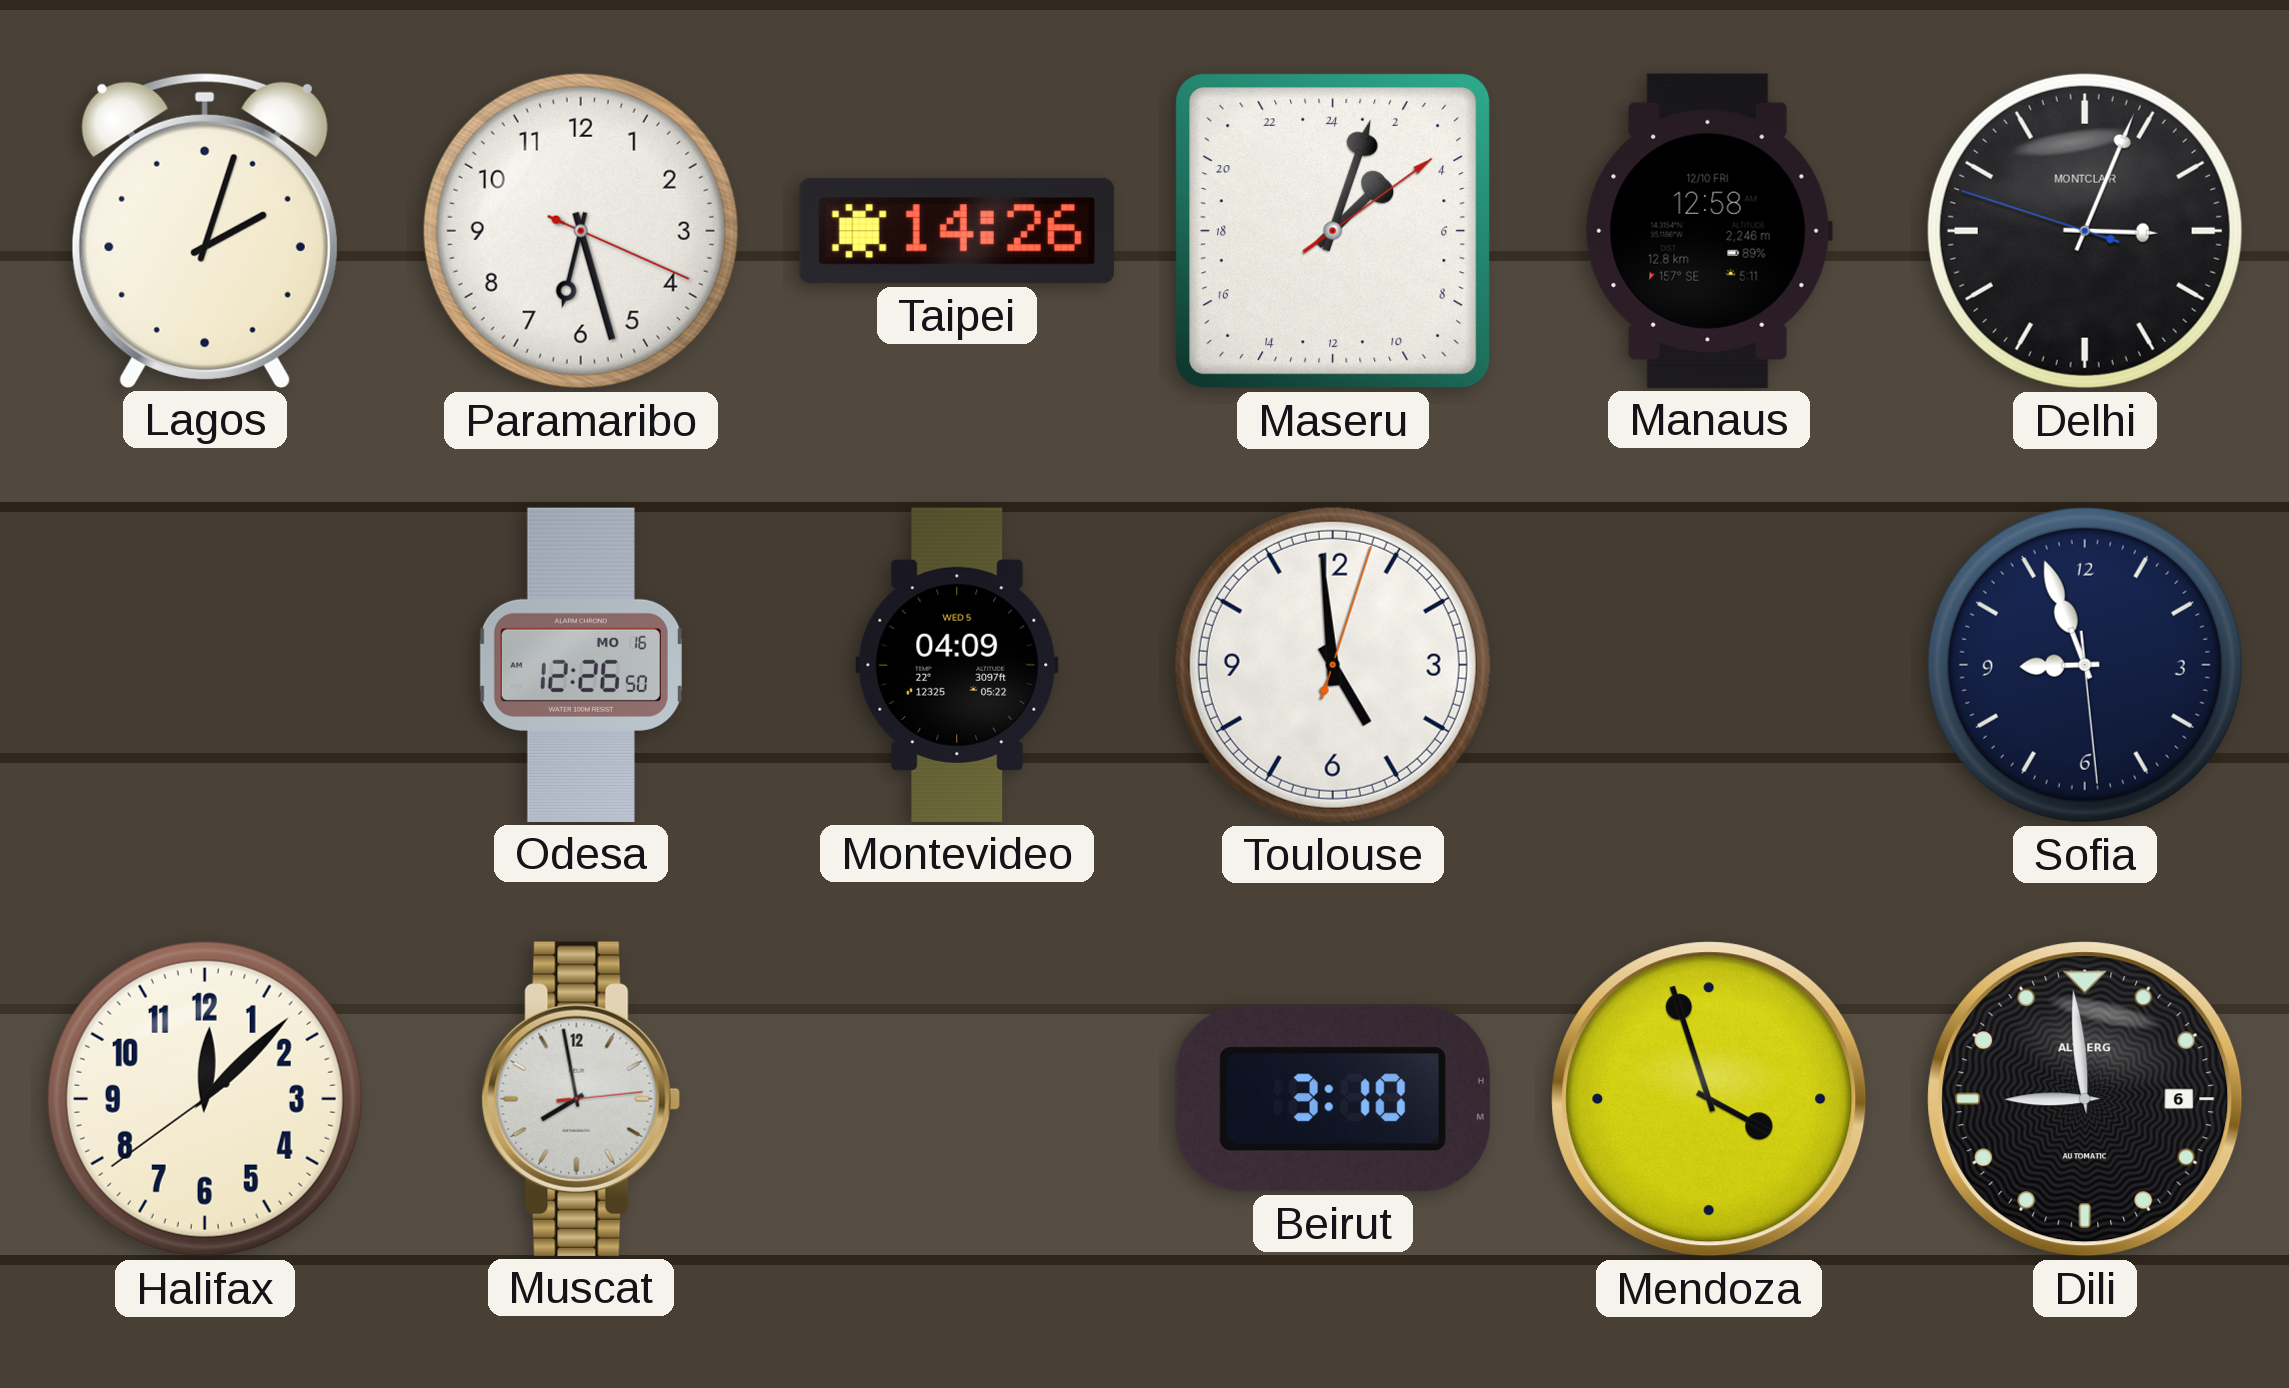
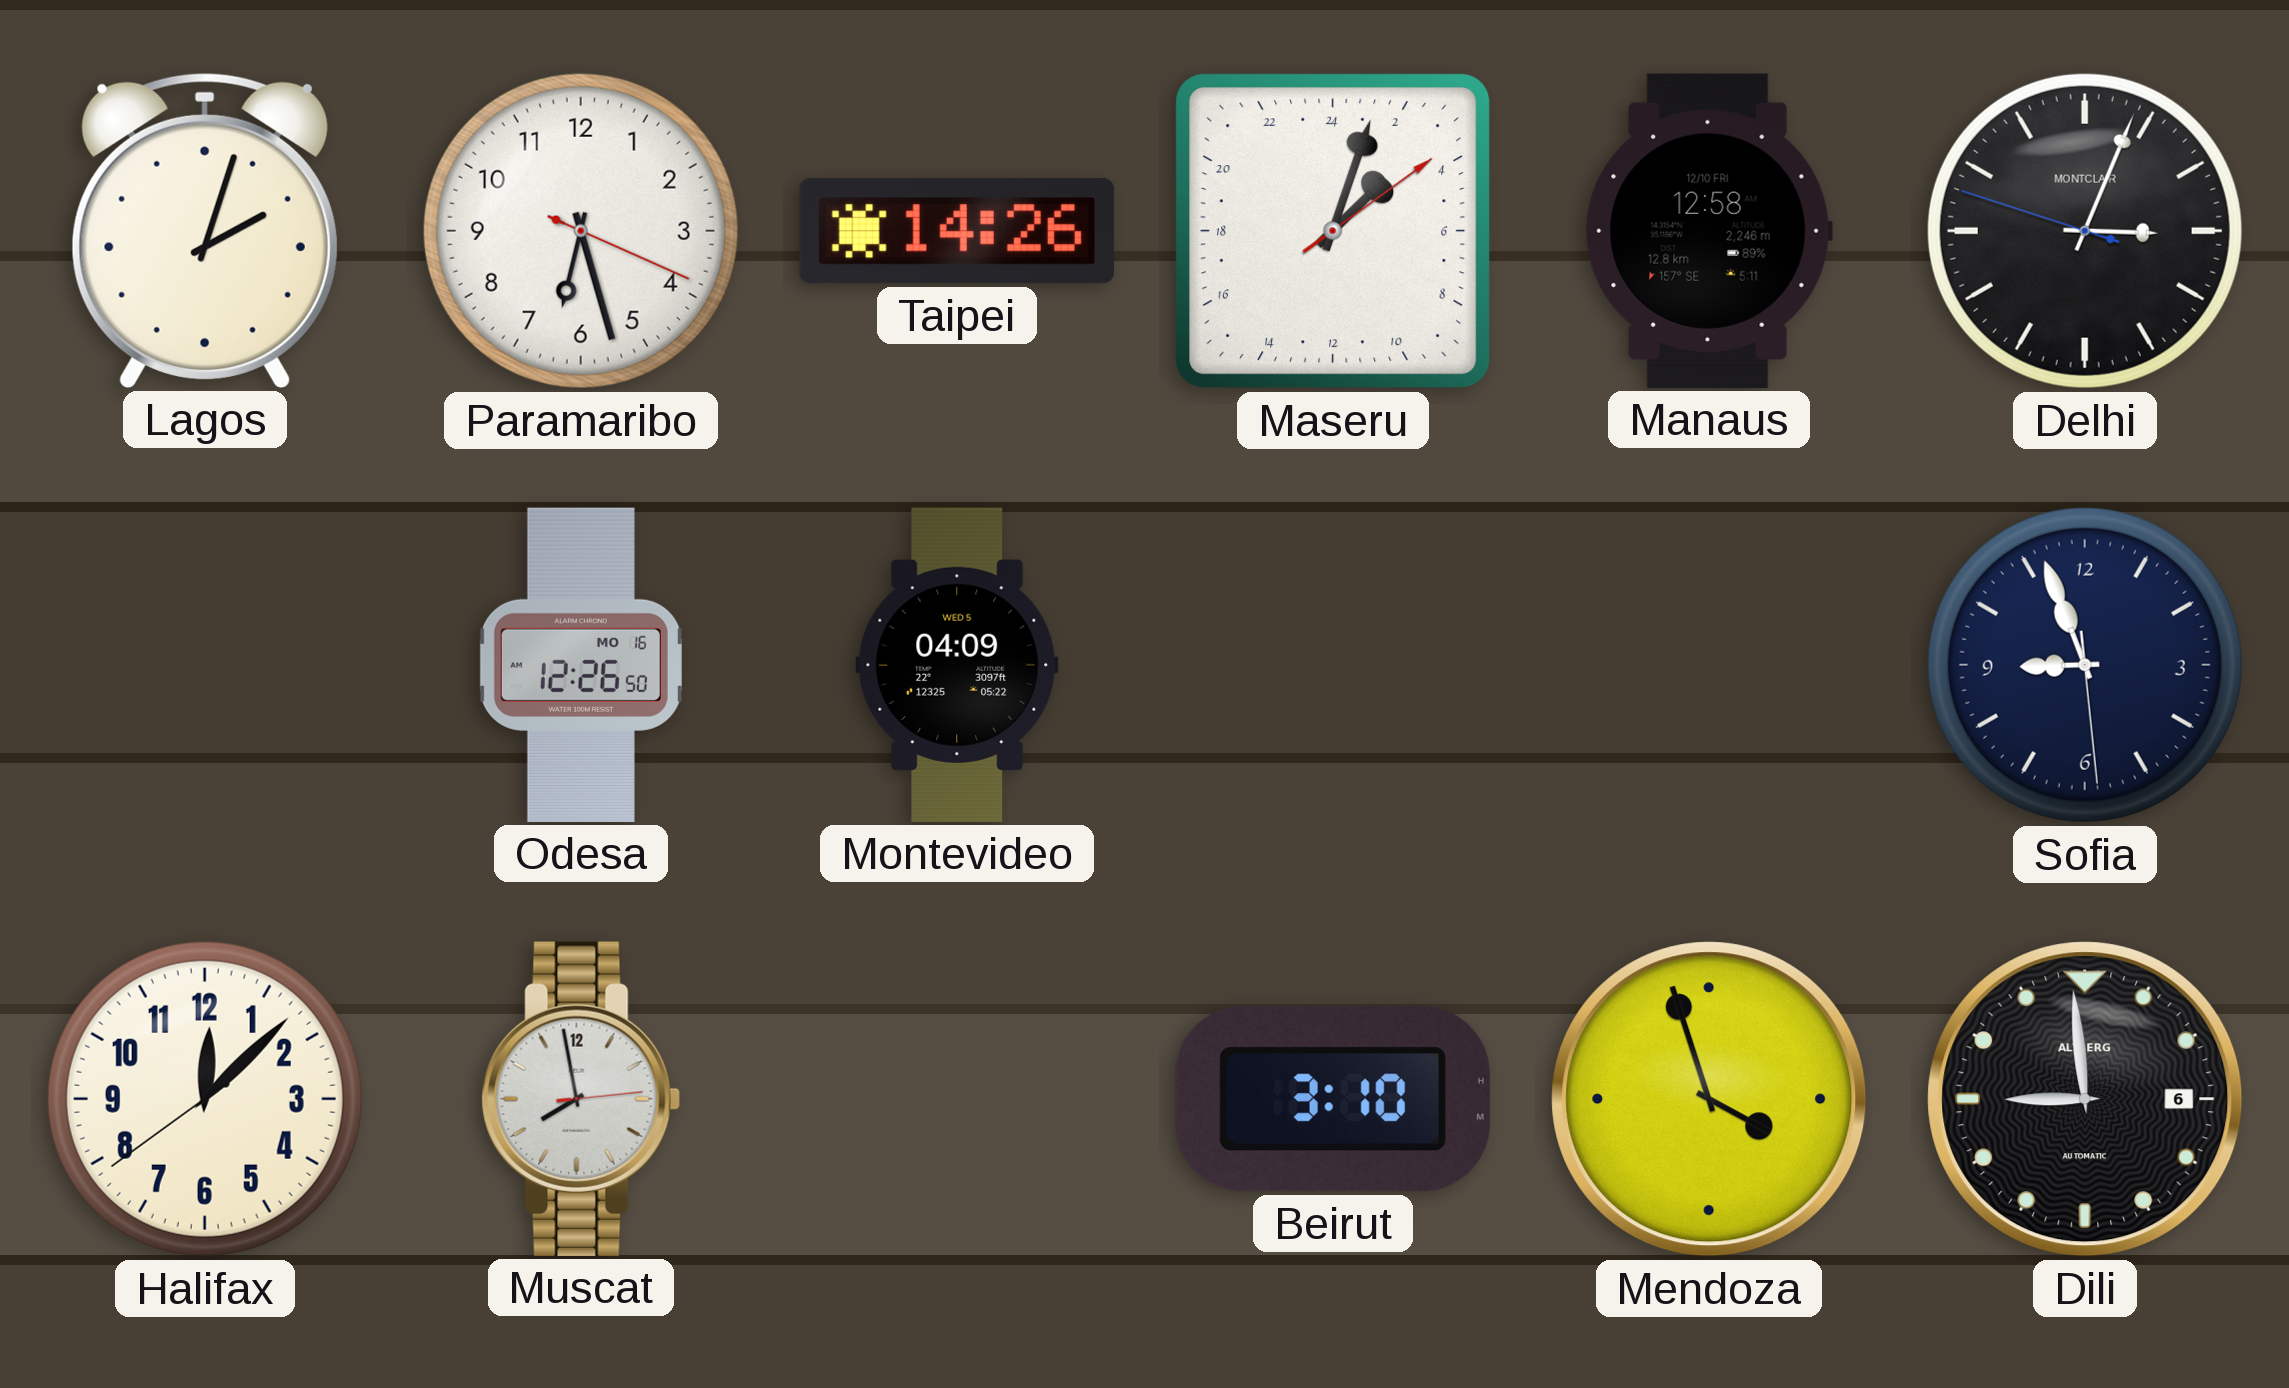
Toulouse: 4:59 -> none
